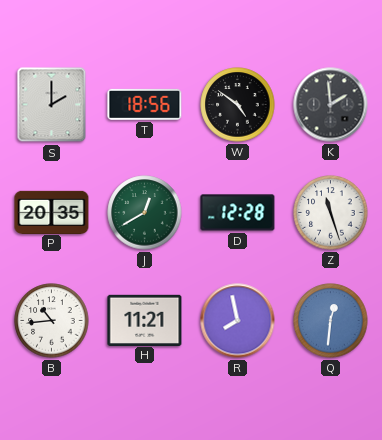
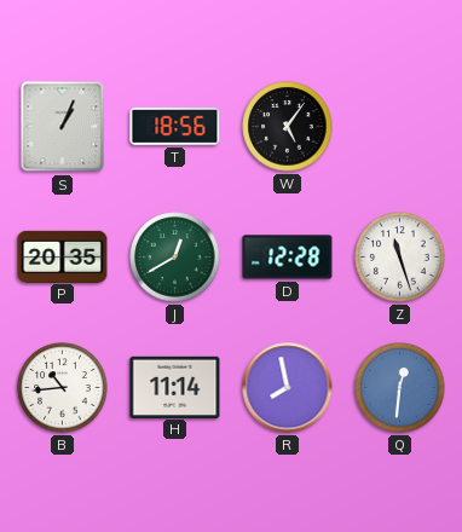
S: 2:00 -> 1:04
W: 4:51 -> 5:06
K: 1:59 -> none
H: 11:21 -> 11:14
